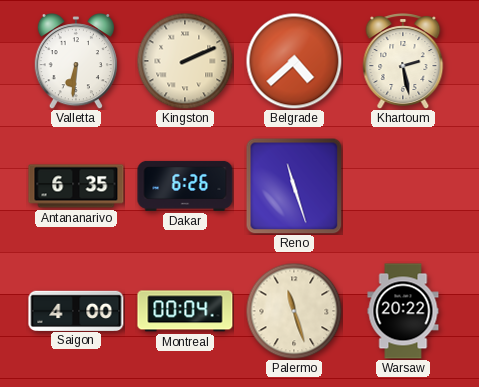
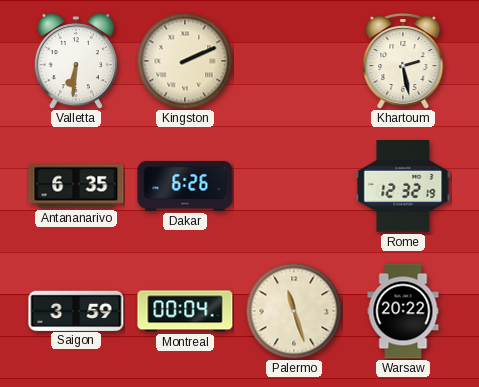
Belgrade: 4:38 -> none
Reno: 11:27 -> none
Rome: none -> 12:32
Saigon: 4:00 -> 3:59
